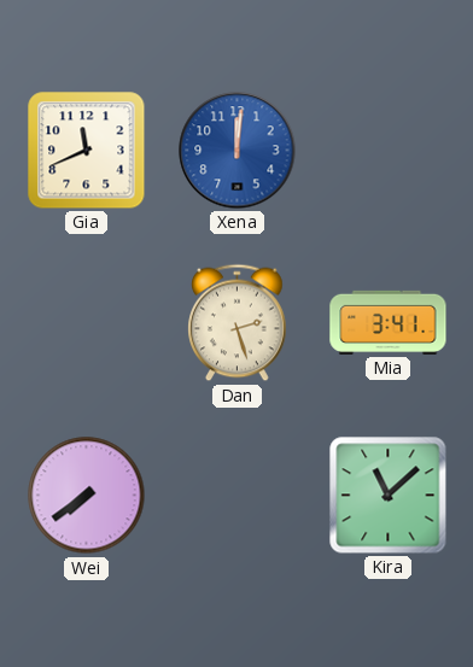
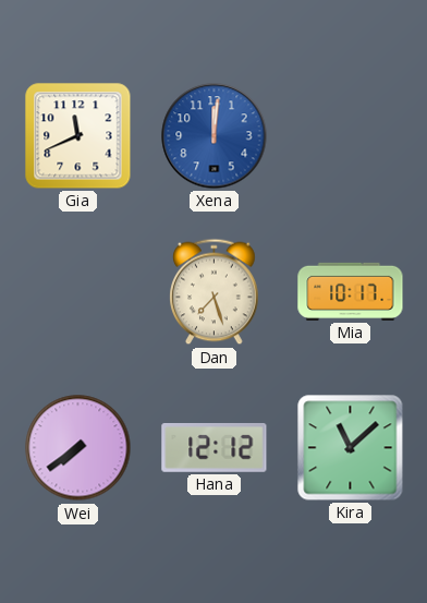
Dan: 2:27 -> 7:27
Mia: 3:41 -> 10:17
Hana: none -> 12:12
